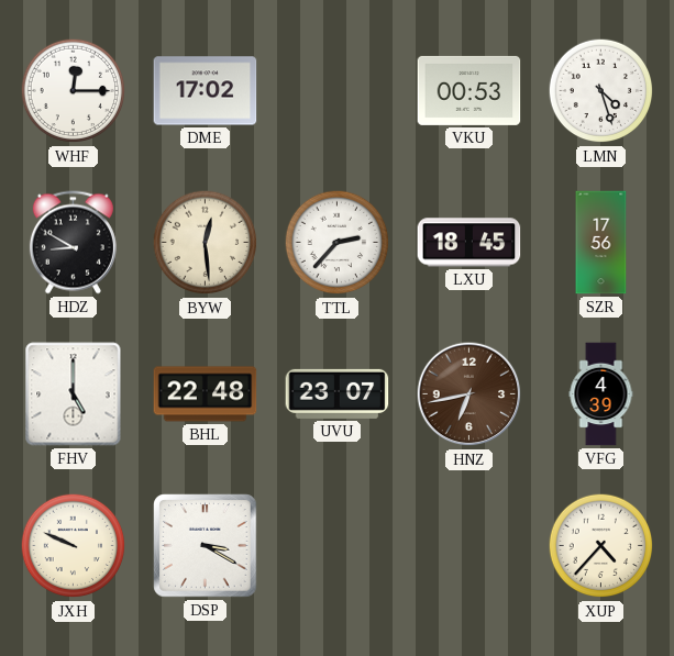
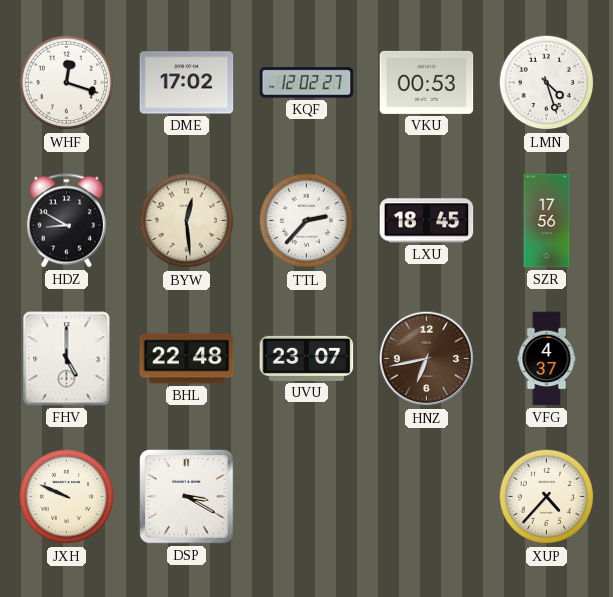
WHF: 12:15 -> 12:18
KQF: none -> 12:02
VFG: 4:39 -> 4:37
